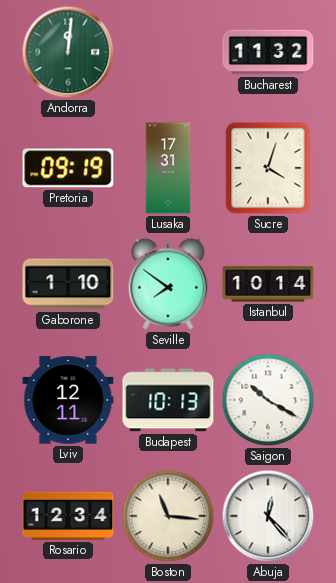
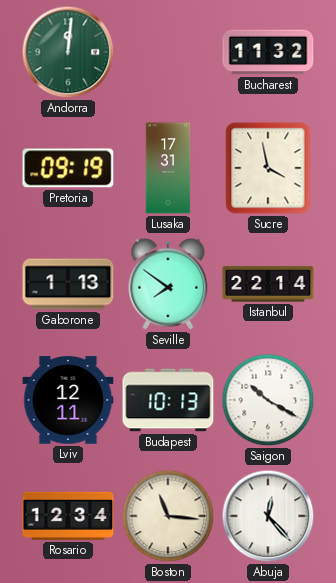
Sucre: 4:03 -> 3:58
Gaborone: 1:10 -> 1:13
Istanbul: 10:14 -> 22:14
